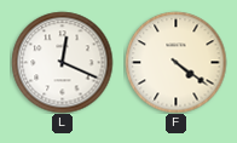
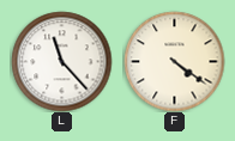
L: 12:19 -> 11:23
